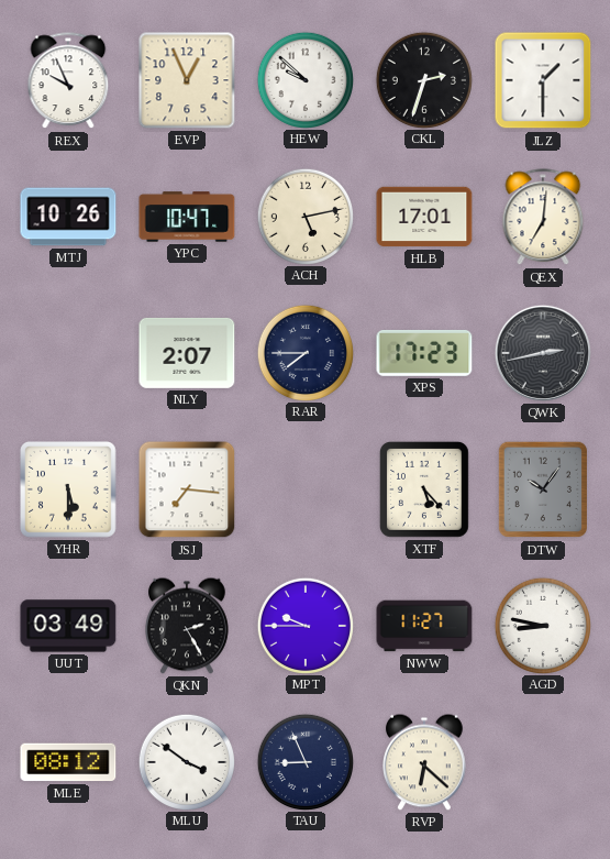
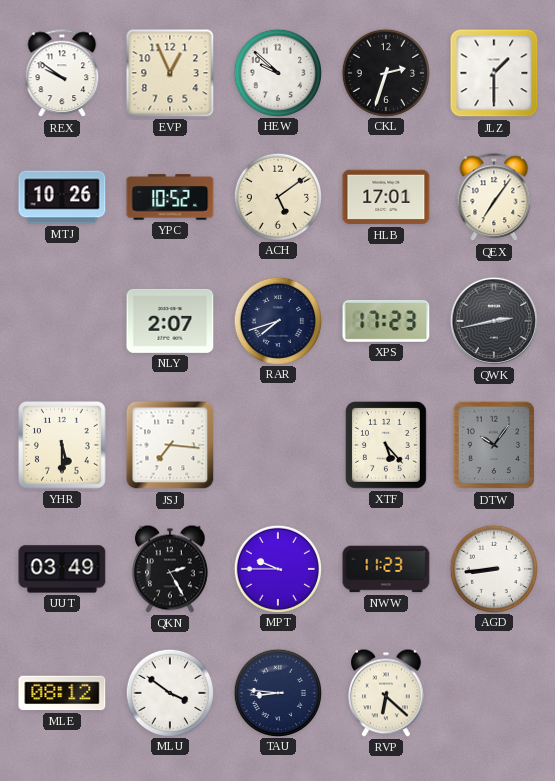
REX: 9:56 -> 9:51
YPC: 10:47 -> 10:52
ACH: 5:13 -> 5:09
QEX: 7:01 -> 7:06
RAR: 7:45 -> 7:42
NWW: 11:27 -> 11:23
AGD: 8:47 -> 8:44
TAU: 8:56 -> 8:46
